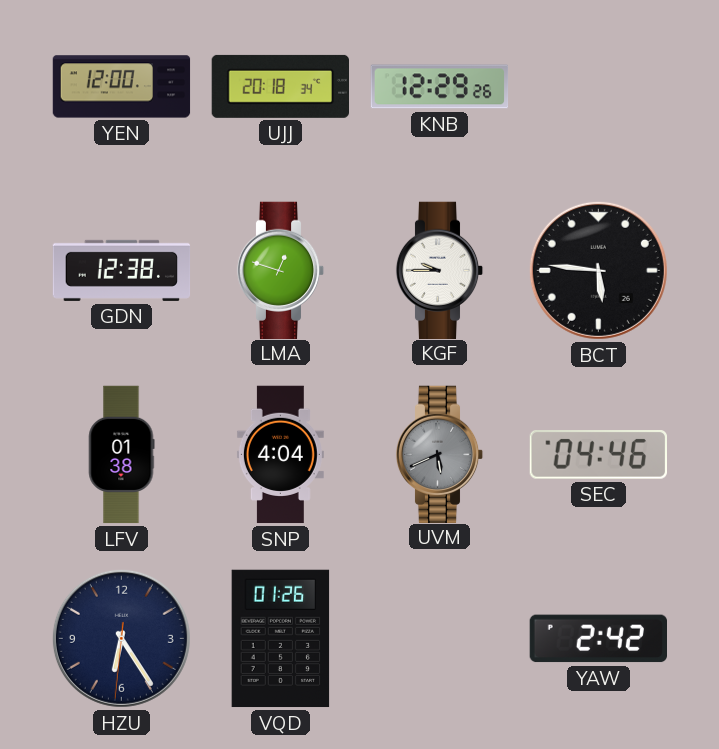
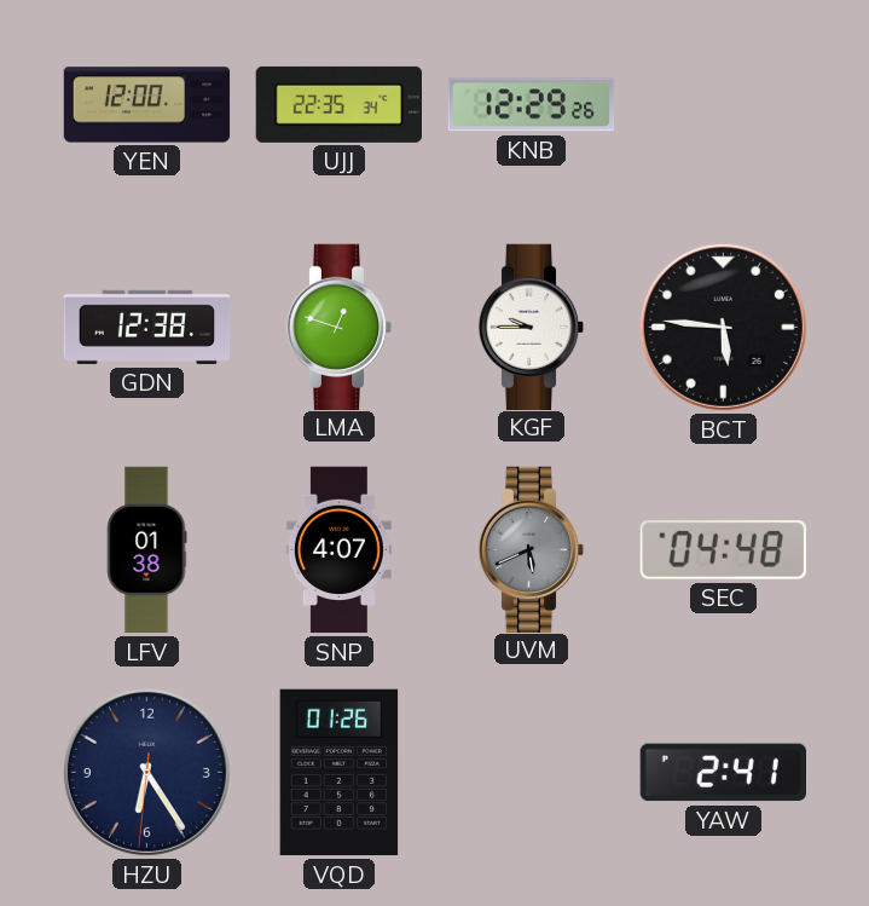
UJJ: 20:18 -> 22:35
SNP: 4:04 -> 4:07
SEC: 04:46 -> 04:48
YAW: 2:42 -> 2:41
